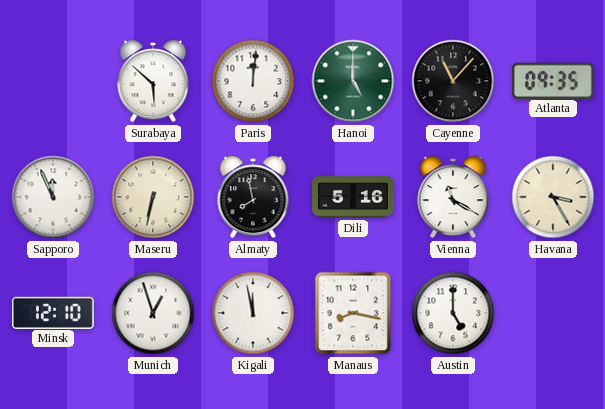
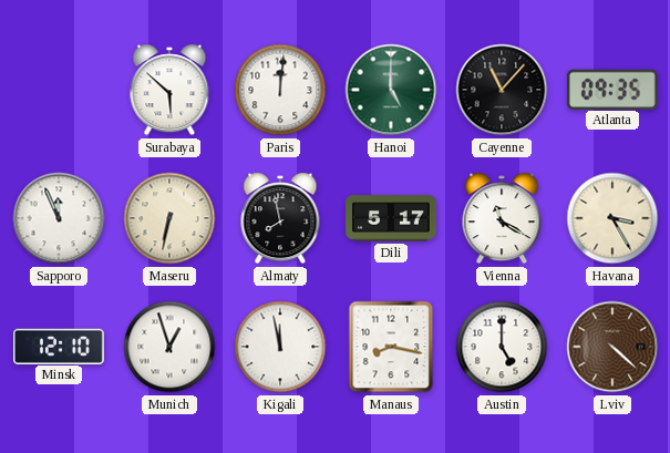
Dili: 5:16 -> 5:17
Lviv: none -> 4:22
